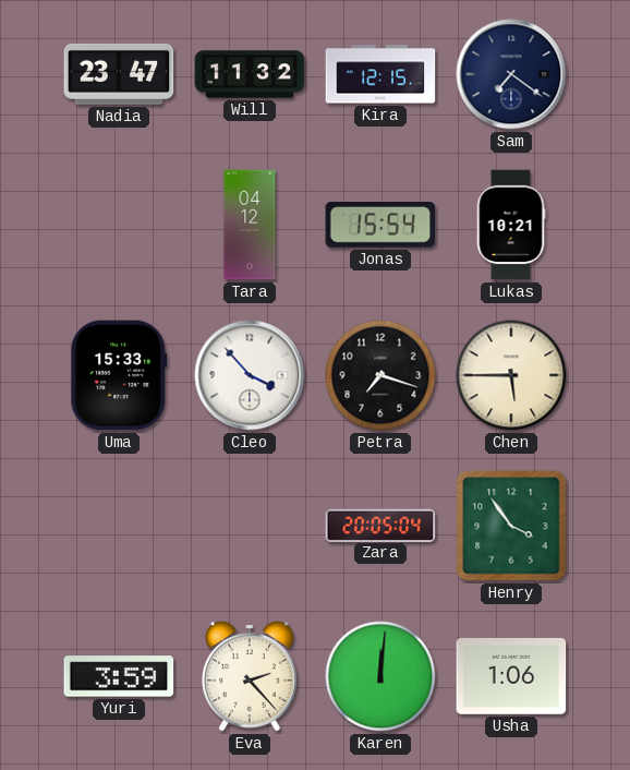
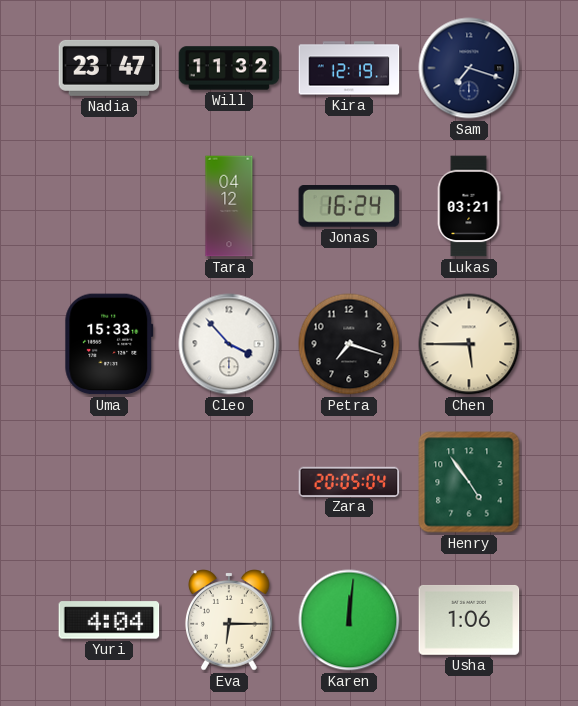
Kira: 12:15 -> 12:19
Sam: 7:21 -> 7:18
Jonas: 15:54 -> 16:24
Lukas: 10:21 -> 03:21
Henry: 3:54 -> 4:54
Yuri: 3:59 -> 4:04
Eva: 2:23 -> 6:15
